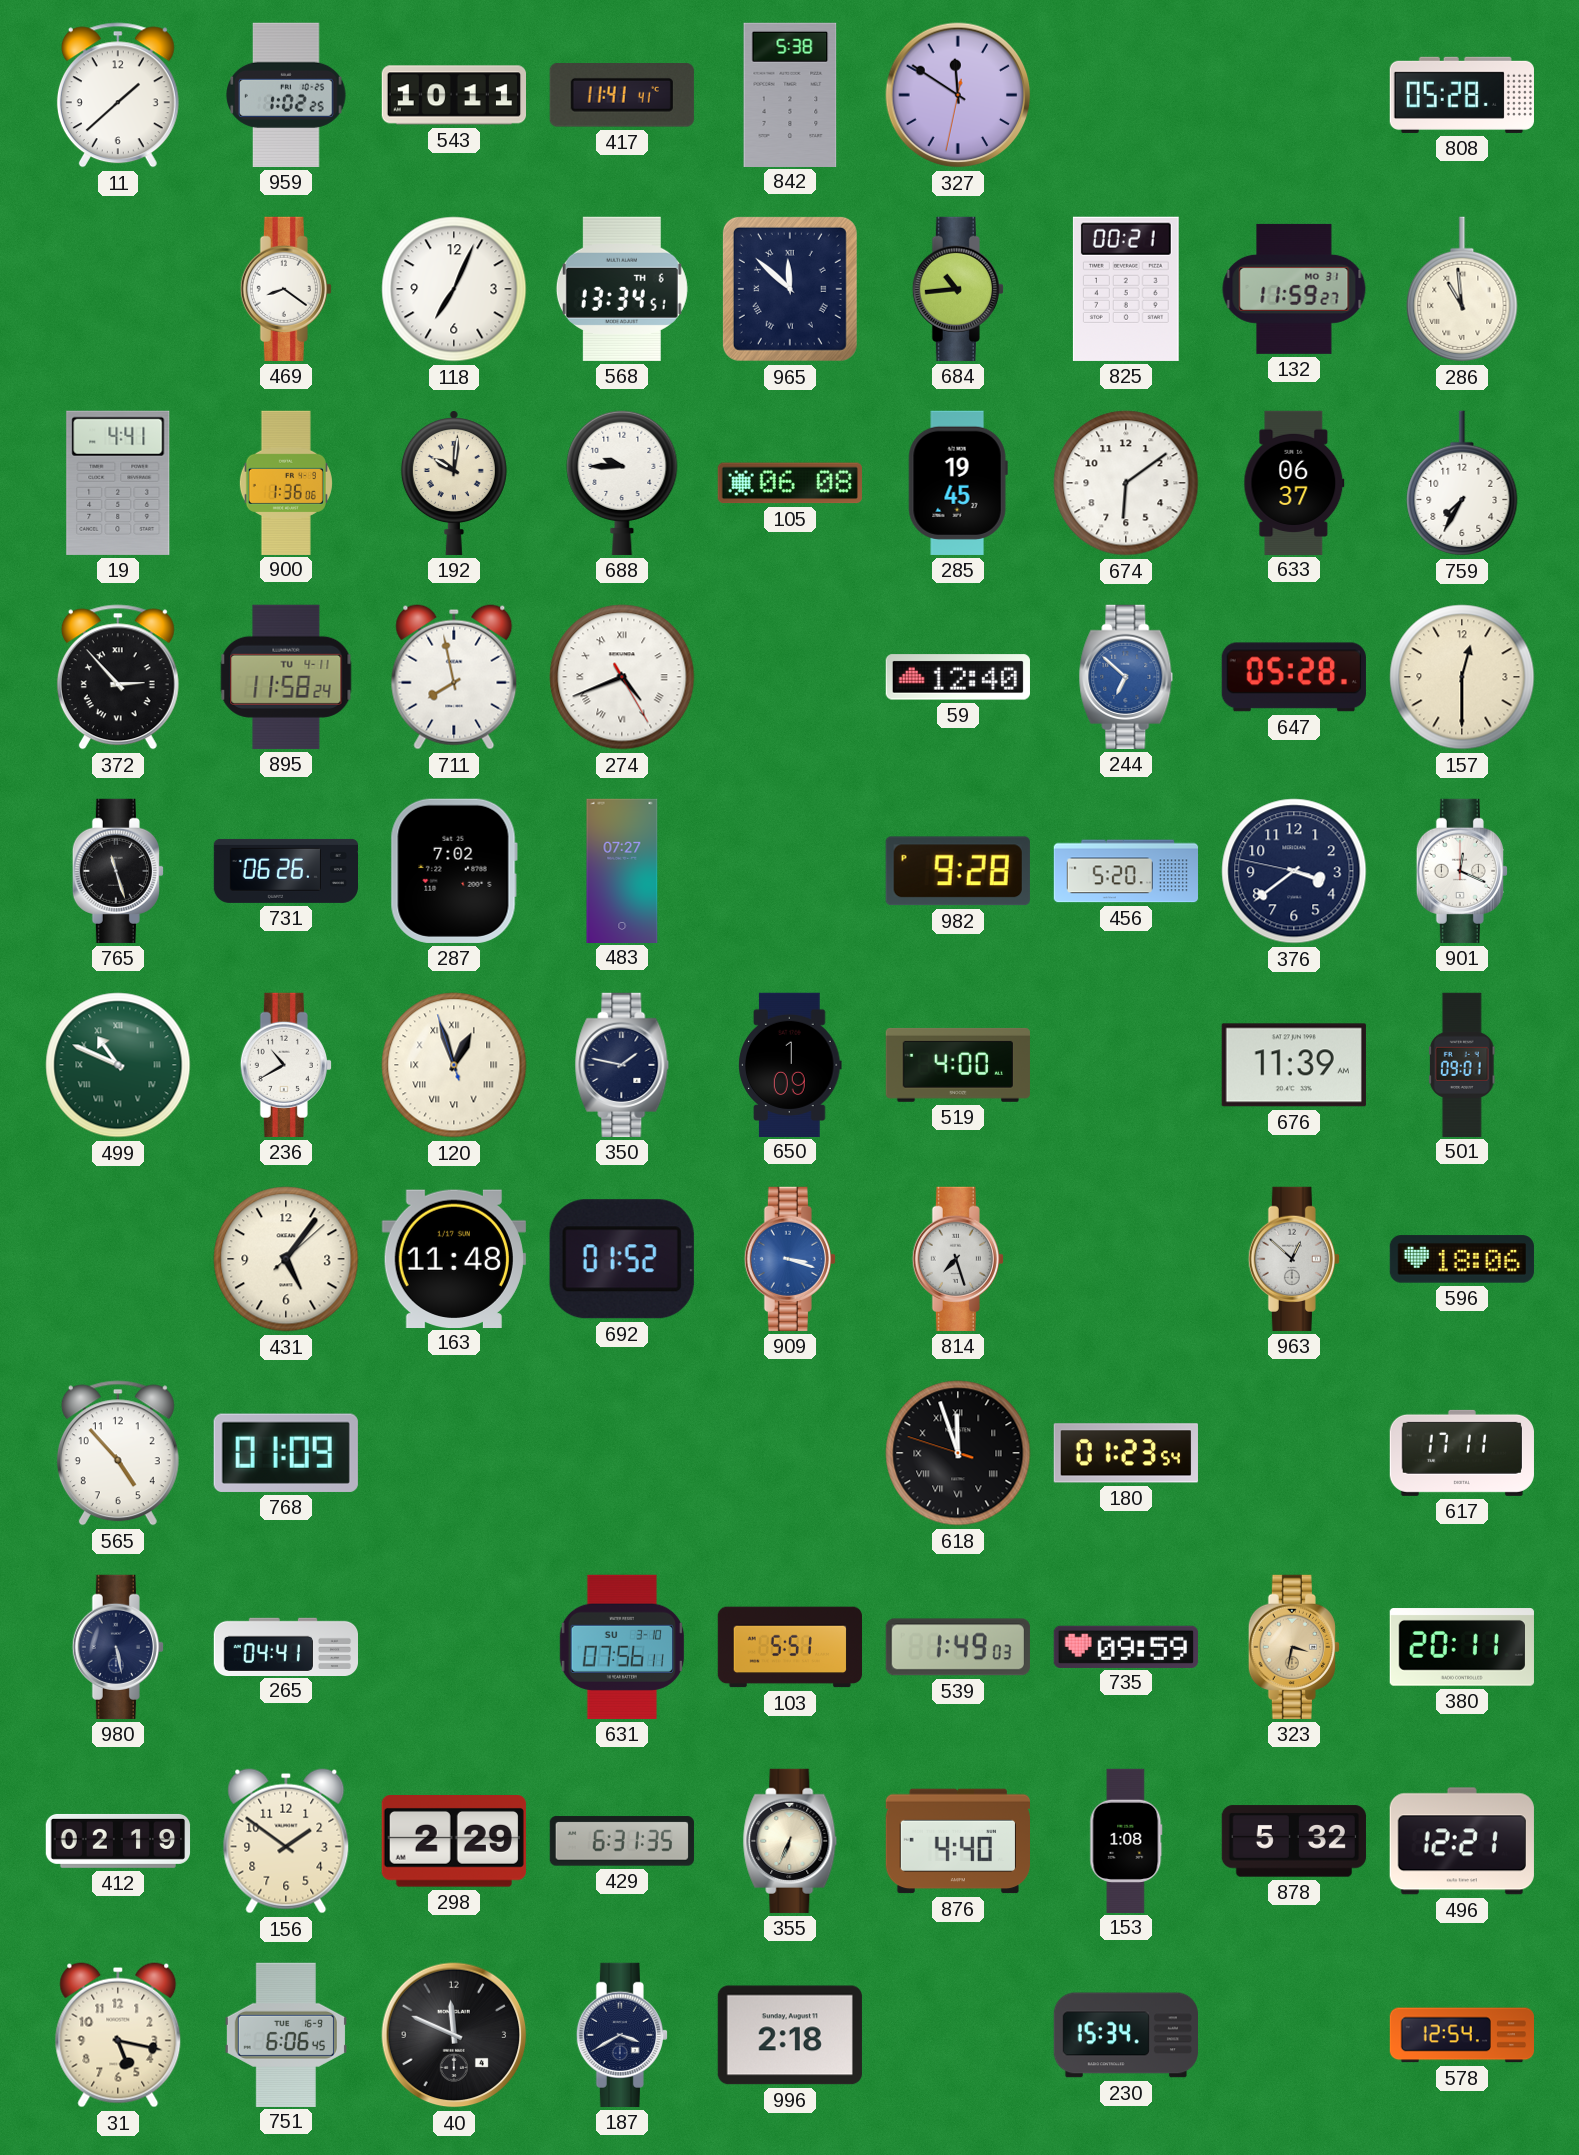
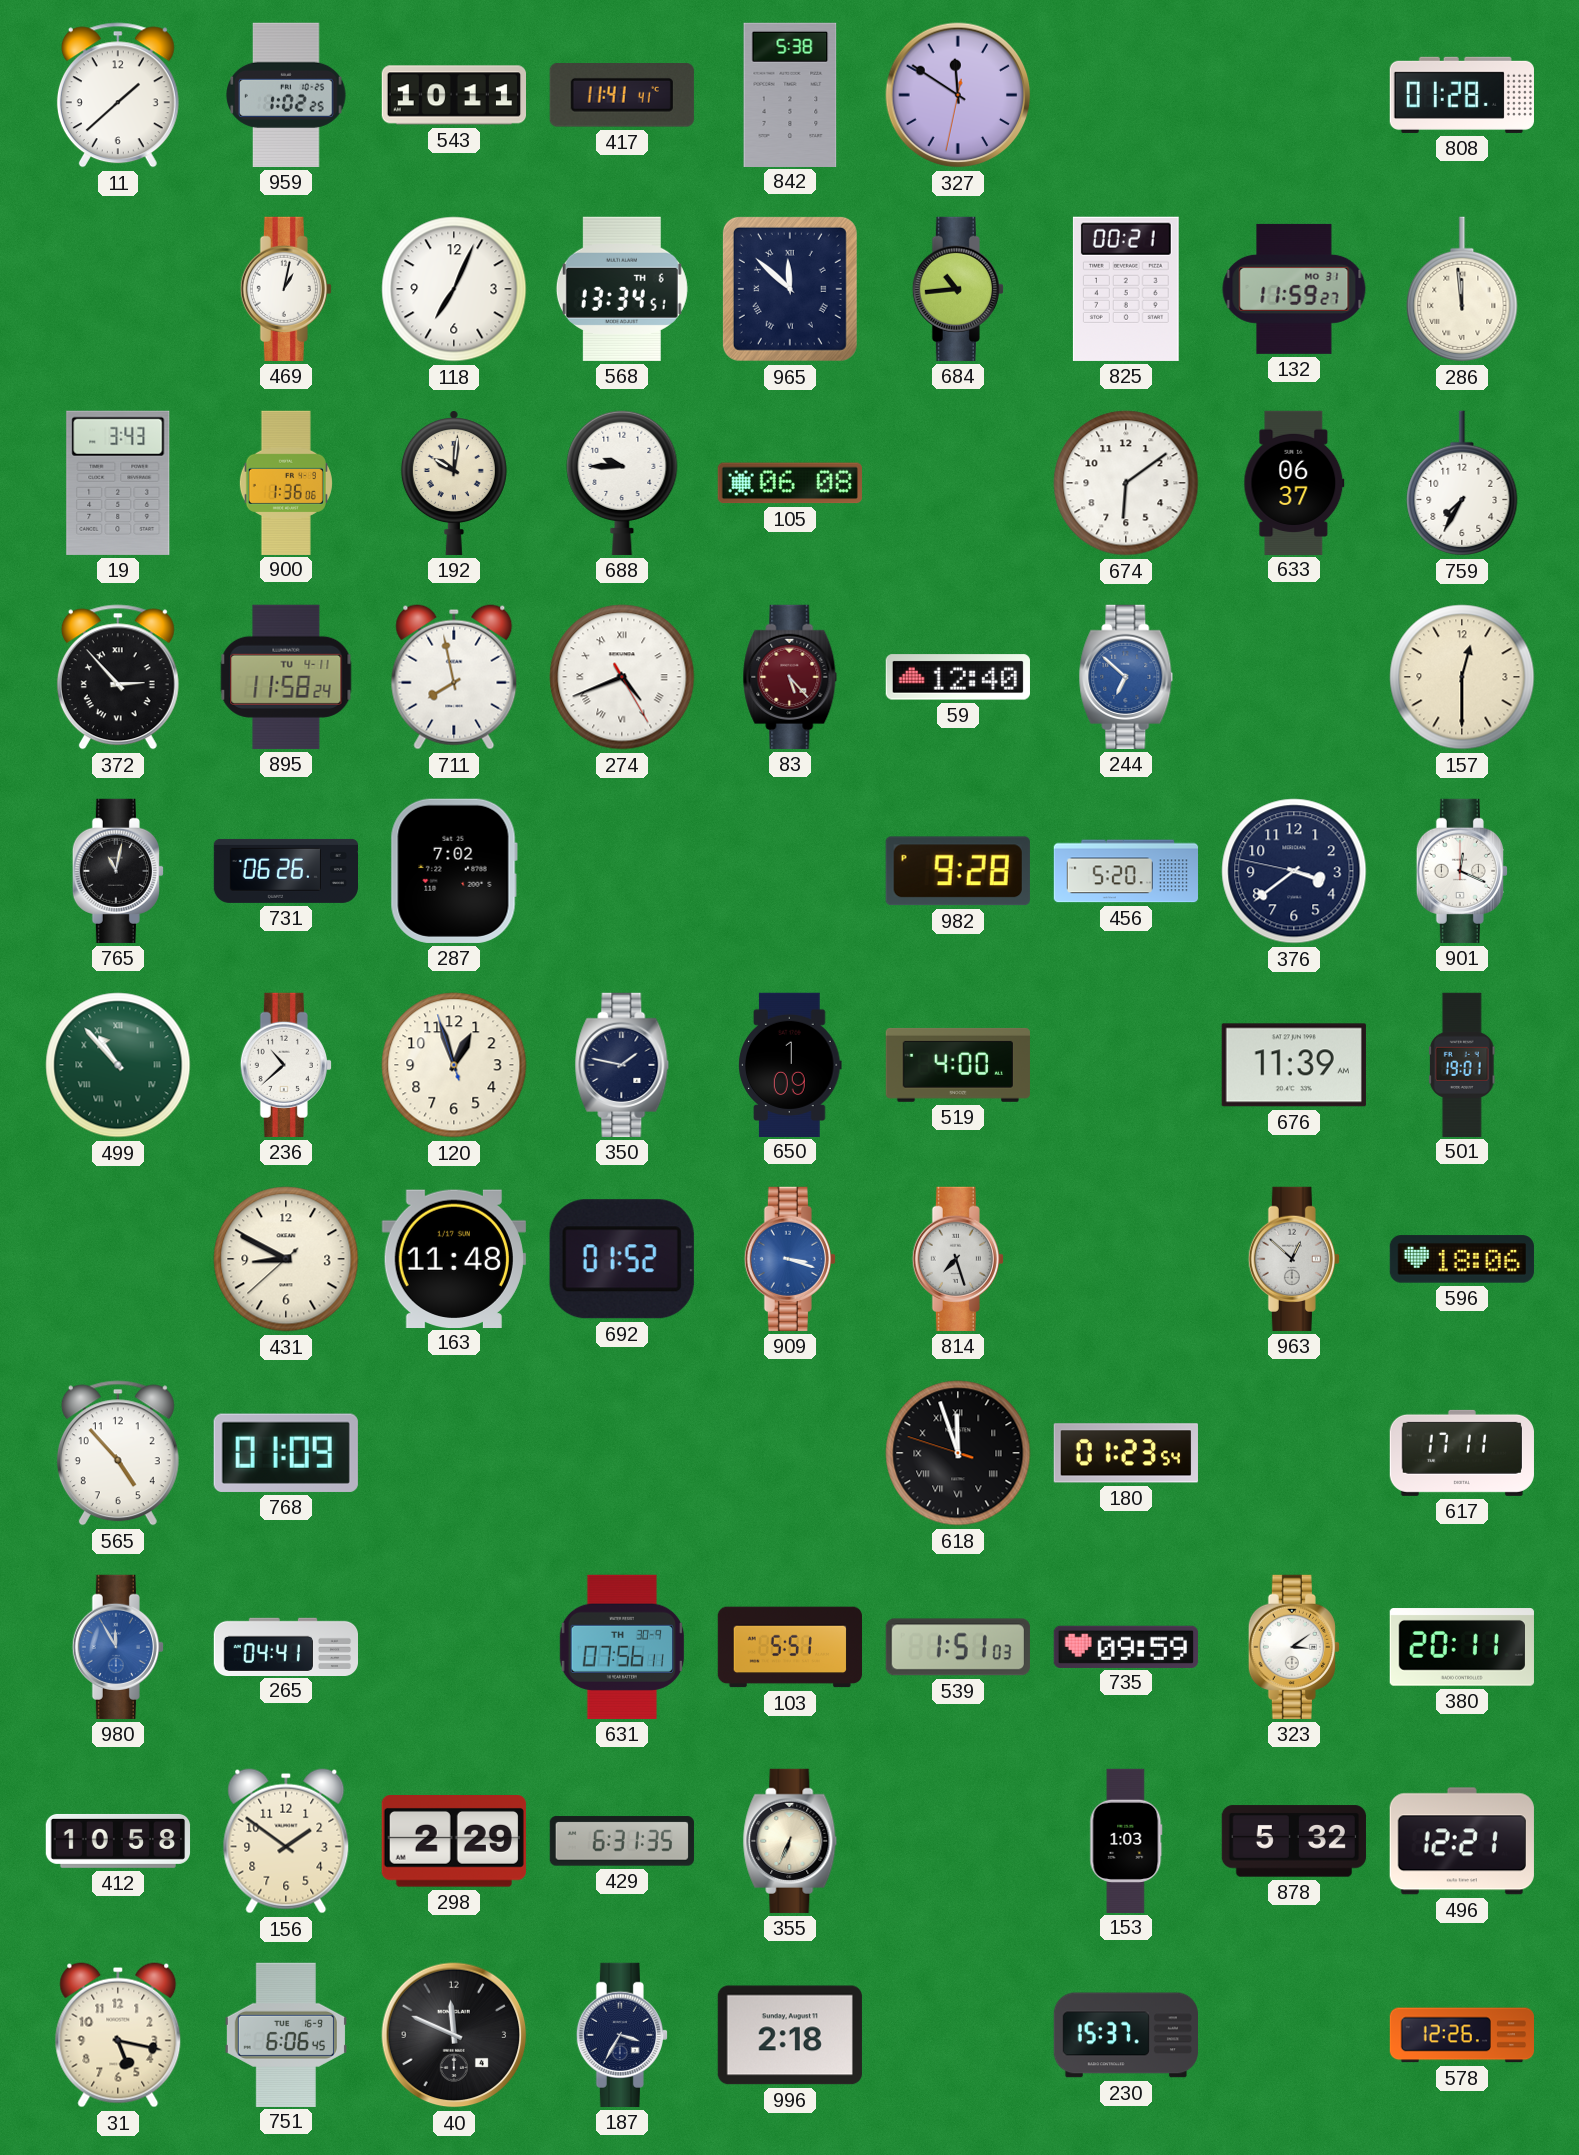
808: 05:28 -> 01:28
469: 8:21 -> 1:02
286: 10:59 -> 11:59
19: 4:41 -> 3:43
285: 19:45 -> none
83: none -> 5:23
647: 05:28 -> none
765: 11:27 -> 11:02
483: 07:27 -> none
499: 10:49 -> 10:53
236: 10:40 -> 10:38
120 numerals: Roman -> Arabic
501: 09:01 -> 19:01
431: 5:06 -> 8:49
980: 5:28 -> 11:55
980 dial: navy -> blue
631 date: SU 3-10 -> TH 30-9
539: 1:49 -> 1:51
323: 3:32 -> 3:09
323 dial: champagne -> white
412: 02:19 -> 10:58
876: 4:40 -> none
153: 1:08 -> 1:03
187: 3:40 -> 3:35
230: 15:34 -> 15:37
578: 12:54 -> 12:26
